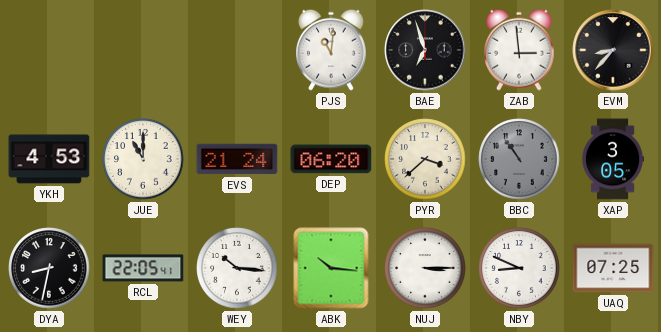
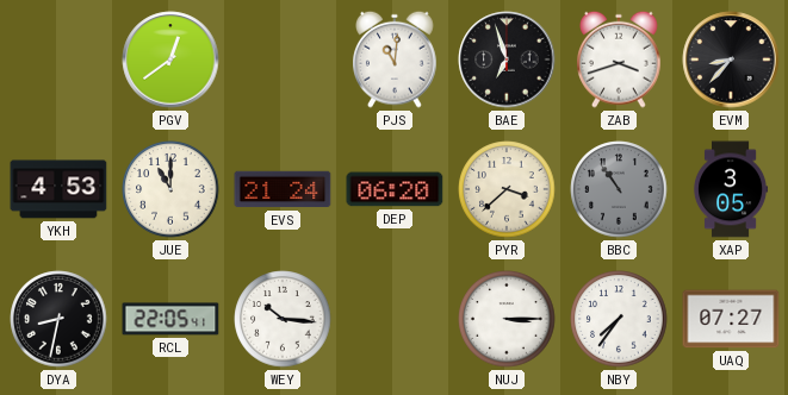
PGV: none -> 12:39
ZAB: 2:59 -> 3:42
ABK: 10:16 -> none
NBY: 8:49 -> 7:36
UAQ: 07:25 -> 07:27
